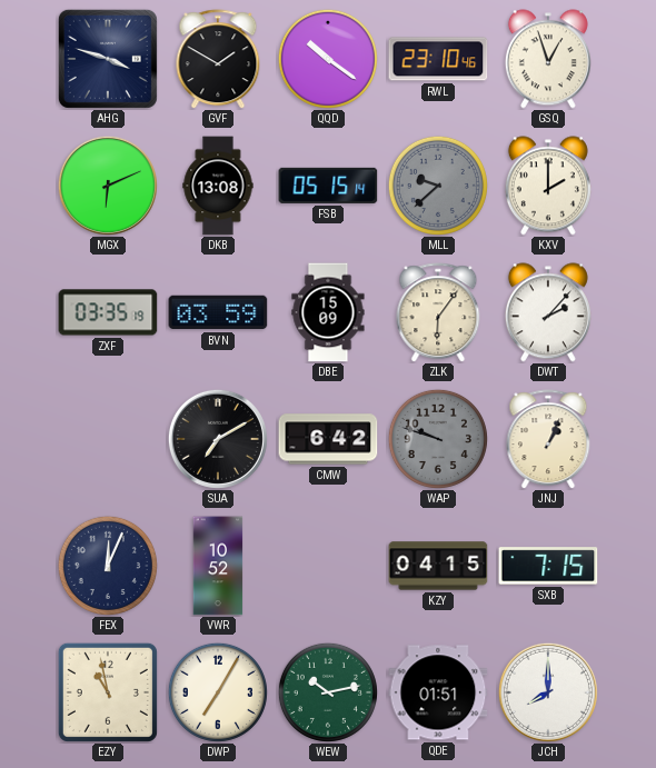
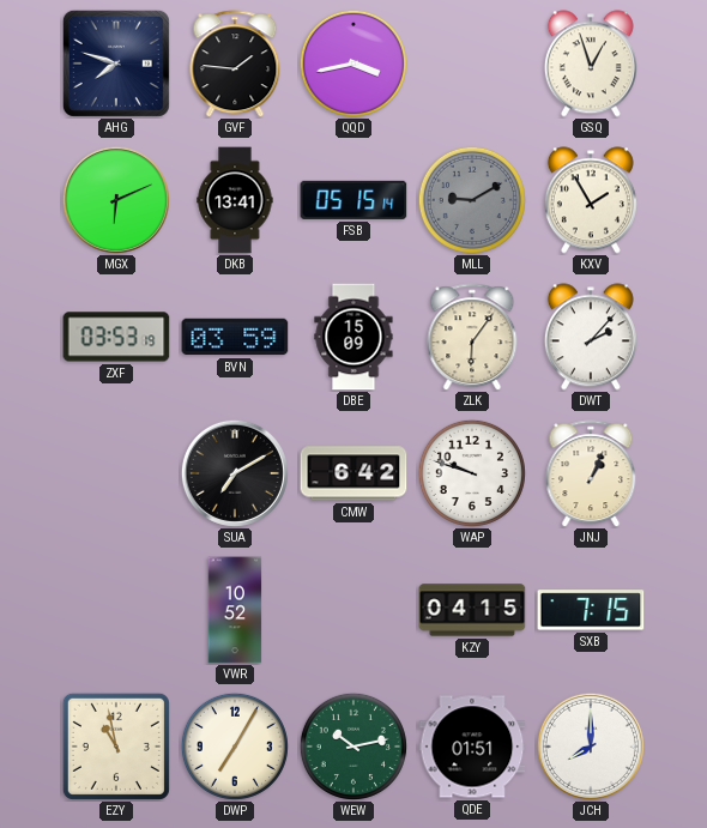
AHG: 3:48 -> 7:48
GVF: 1:50 -> 1:46
QQD: 10:21 -> 3:43
RWL: 23:10 -> none
DKB: 13:08 -> 13:41
MLL: 9:38 -> 9:10
KXV: 2:00 -> 1:55
ZXF: 03:35 -> 03:53
WAP dial: grey -> white
FEX: 12:04 -> none
